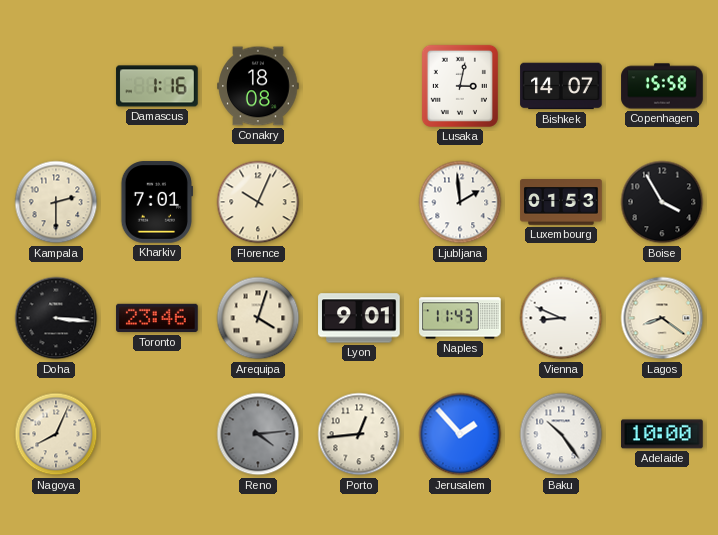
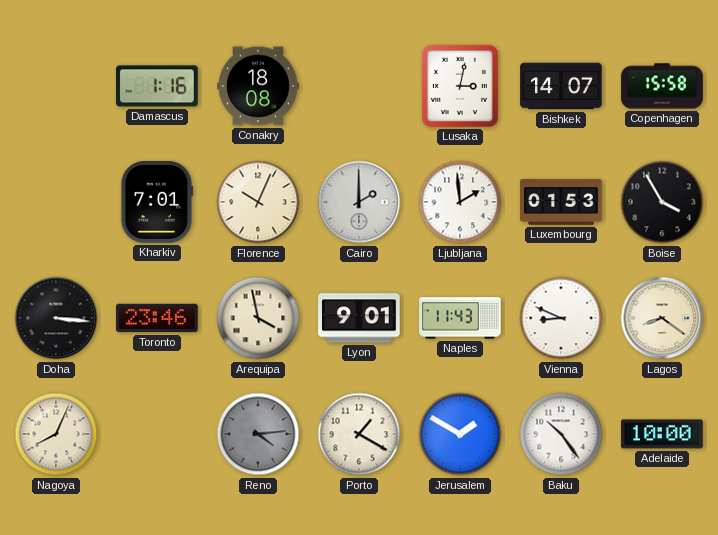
Kampala: 2:30 -> none
Cairo: none -> 2:00
Arequipa: 4:03 -> 3:58
Porto: 12:44 -> 1:20
Jerusalem: 1:53 -> 1:50
